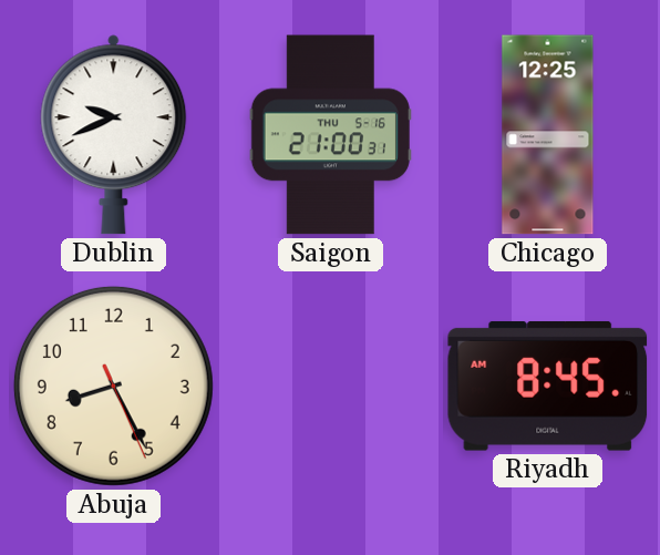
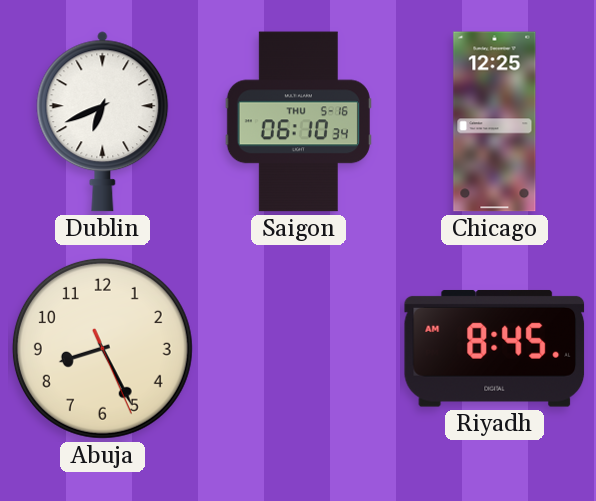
Dublin: 9:41 -> 6:41
Saigon: 21:00 -> 06:10
